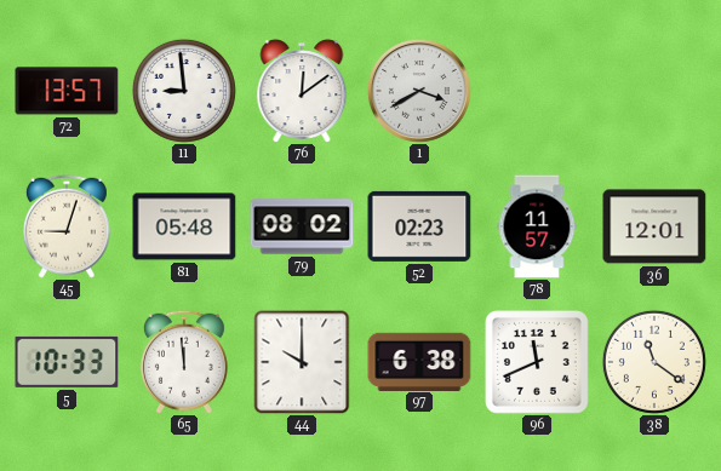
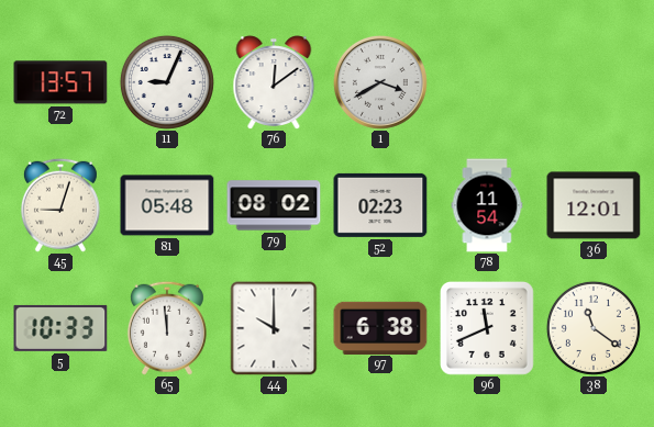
11: 8:59 -> 9:04
78: 11:57 -> 11:54
